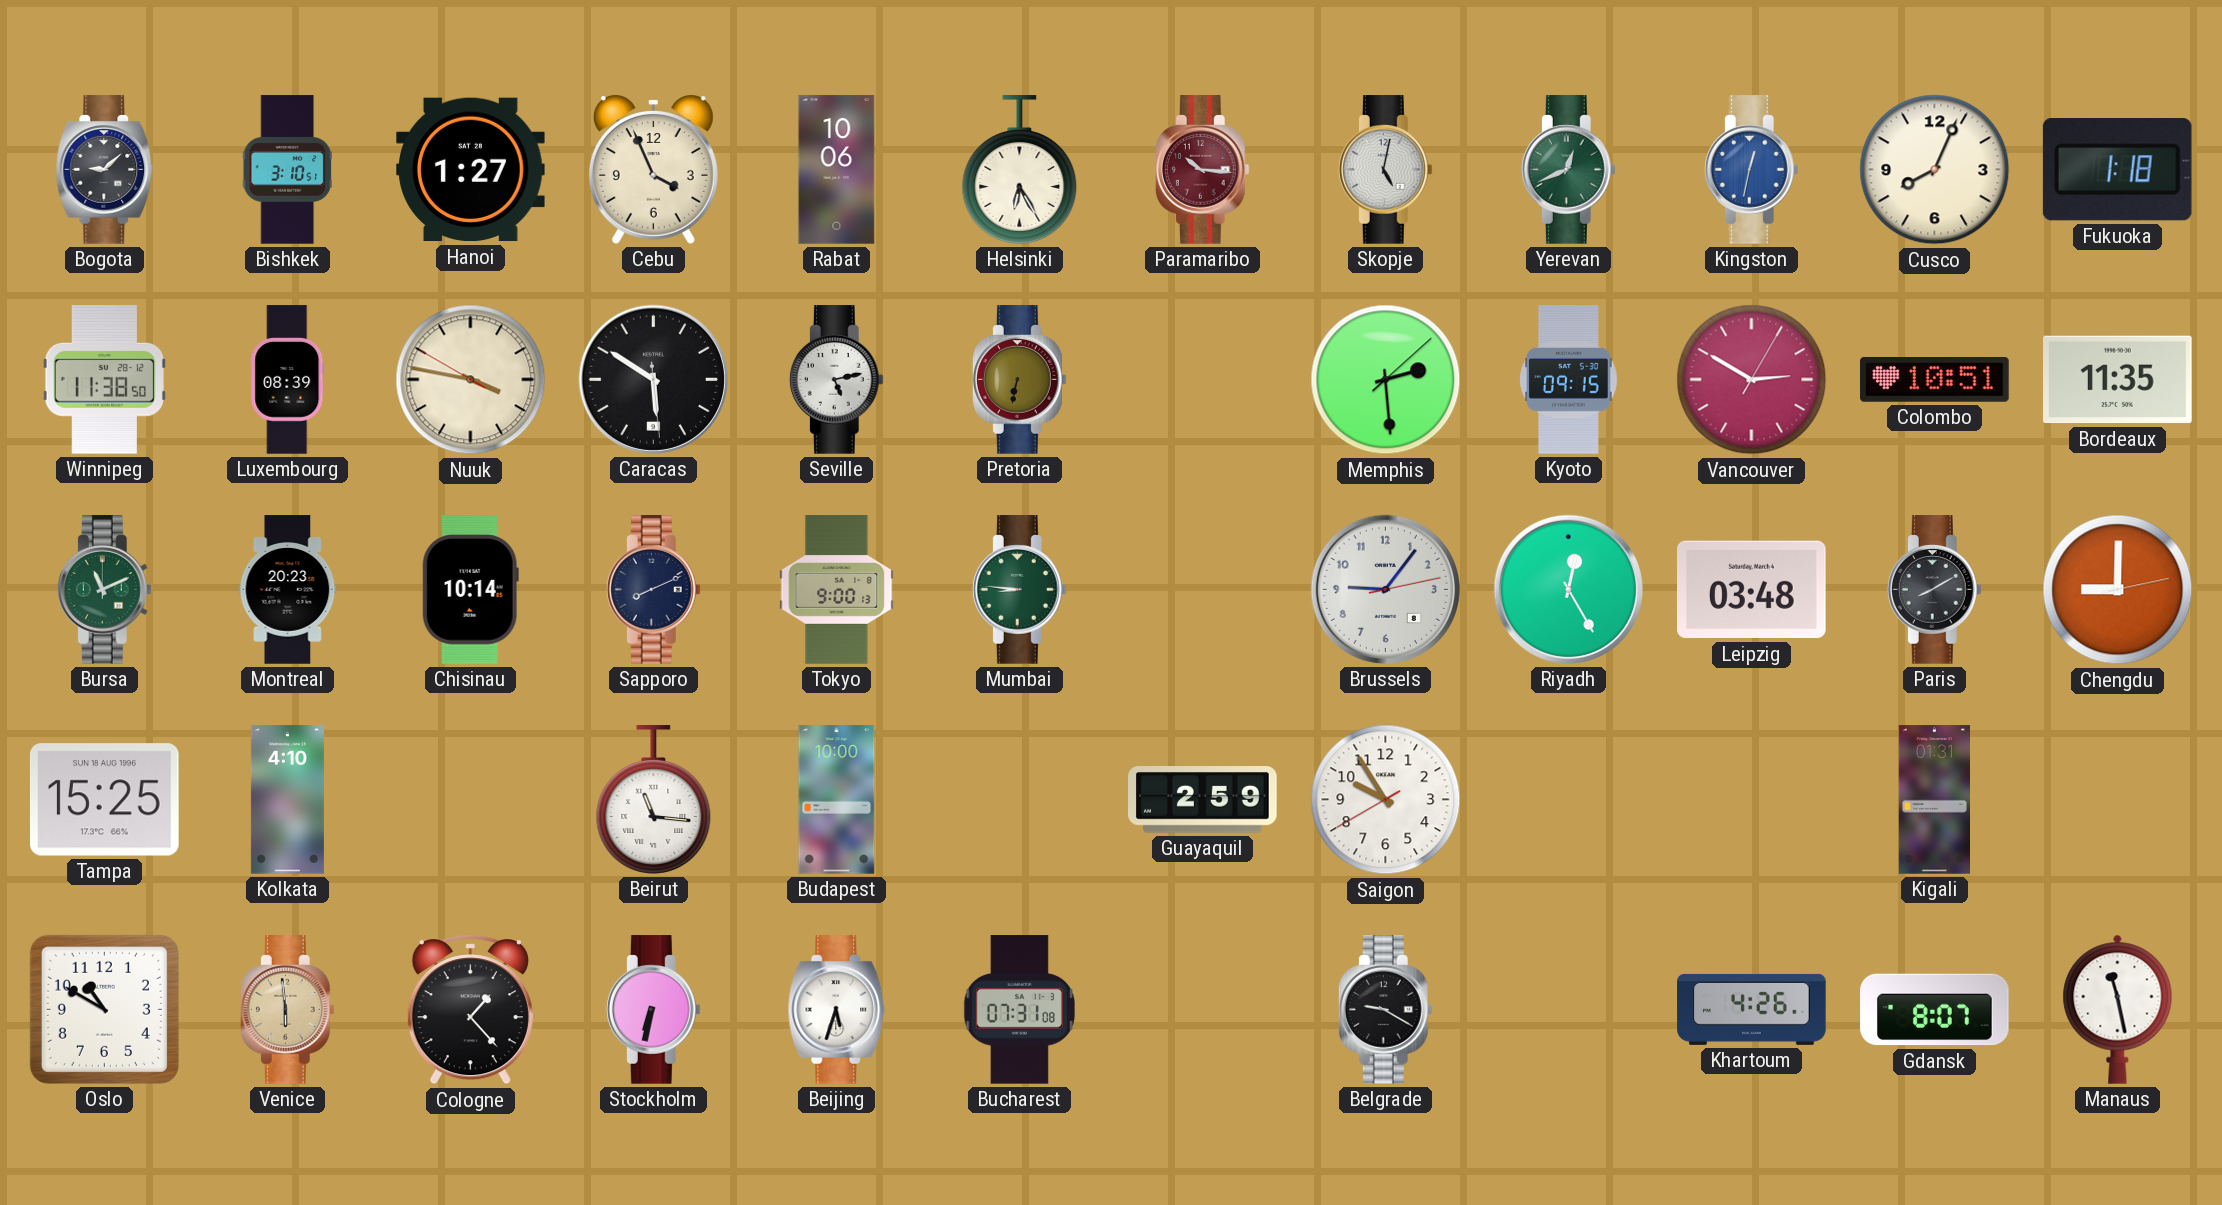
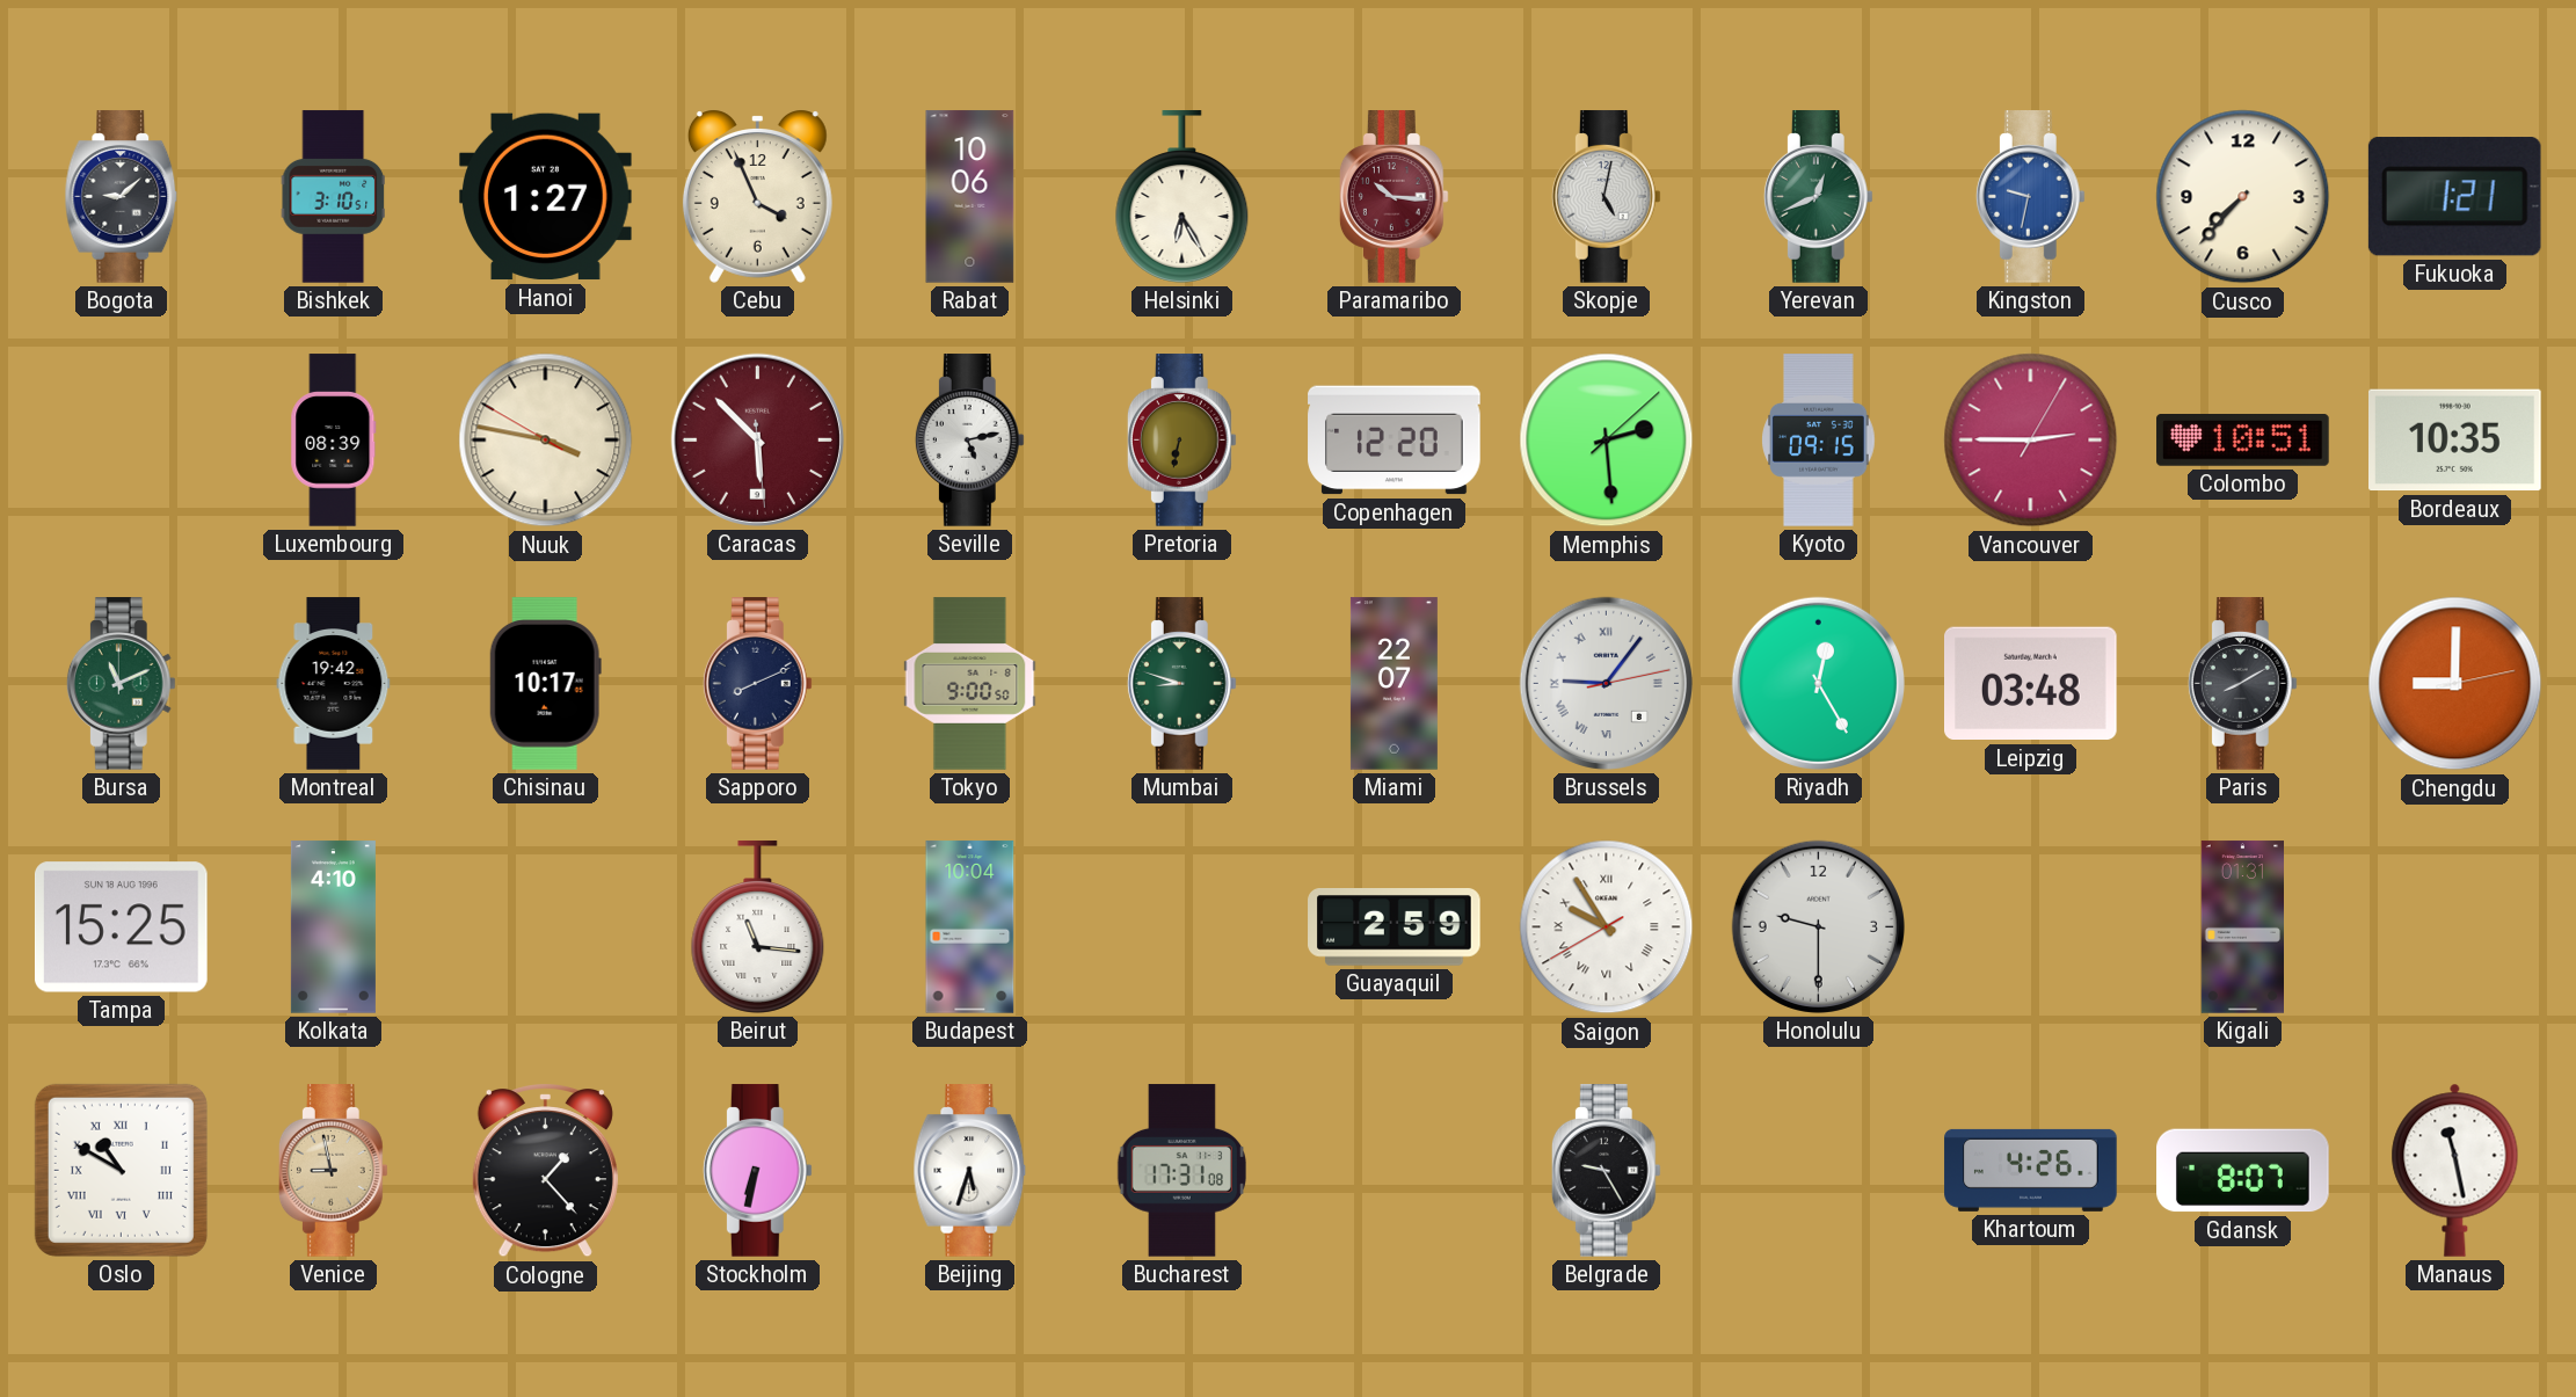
Kingston: 12:32 -> 9:32
Cusco: 8:04 -> 7:37
Fukuoka: 1:18 -> 1:21
Winnipeg: 11:38 -> none
Caracas: 5:50 -> 5:52
Caracas dial: black -> burgundy
Copenhagen: none -> 12:20
Vancouver: 2:50 -> 2:45
Bordeaux: 11:35 -> 10:35
Montreal: 20:23 -> 19:42
Chisinau: 10:14 -> 10:17
Tokyo: 9:00:13 -> 9:00:50
Mumbai: 8:46 -> 8:48
Miami: none -> 22:07
Brussels numerals: Arabic -> Roman
Budapest: 10:00 -> 10:04
Saigon numerals: Arabic -> Roman
Honolulu: none -> 9:30
Oslo numerals: Arabic -> Roman
Venice: 5:59 -> 8:58
Bucharest: 07:31 -> 17:31
Belgrade: 9:20 -> 9:25
